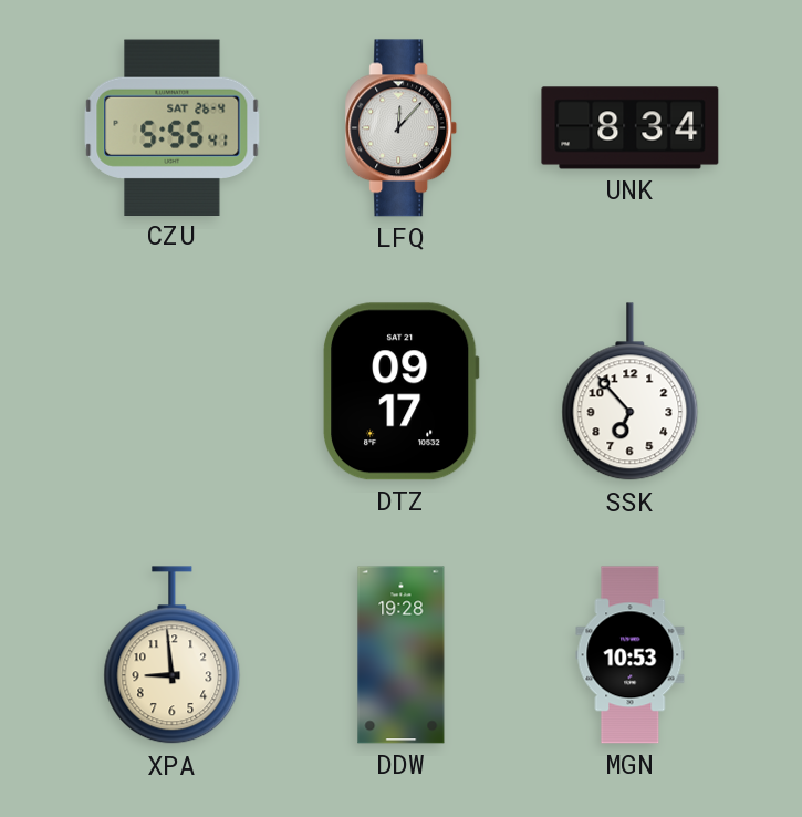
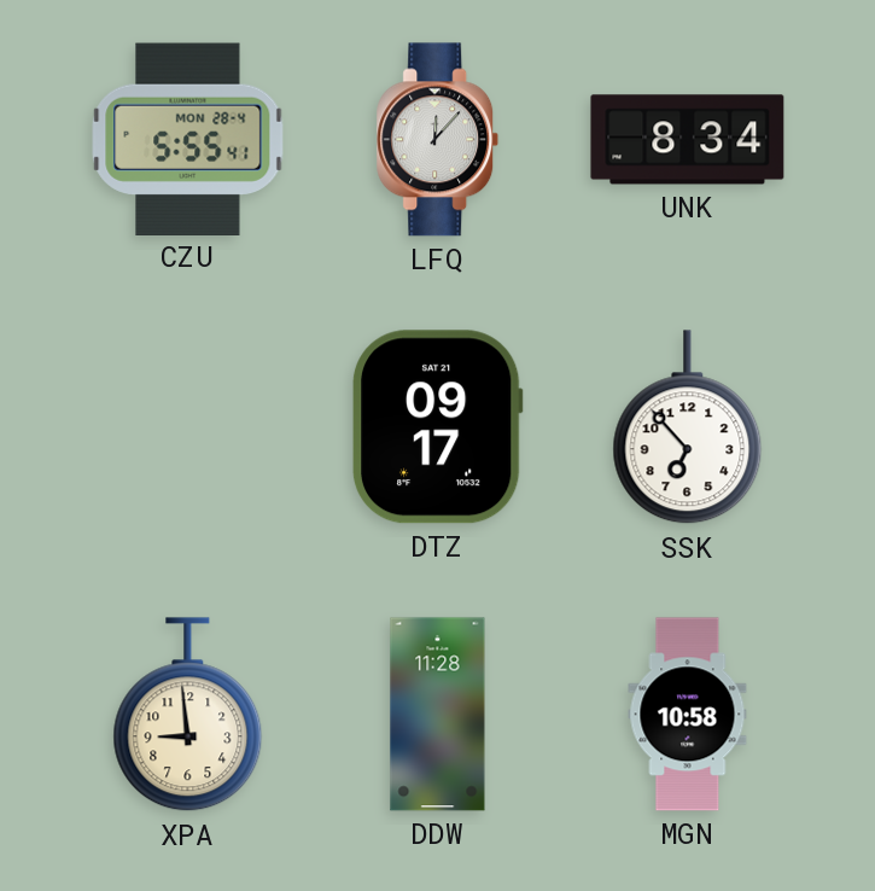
CZU date: SAT 26-4 -> MON 28-4
DDW: 19:28 -> 11:28
MGN: 10:53 -> 10:58
